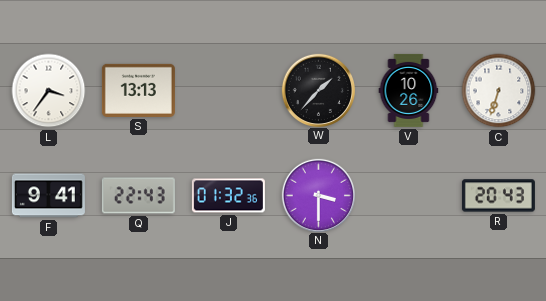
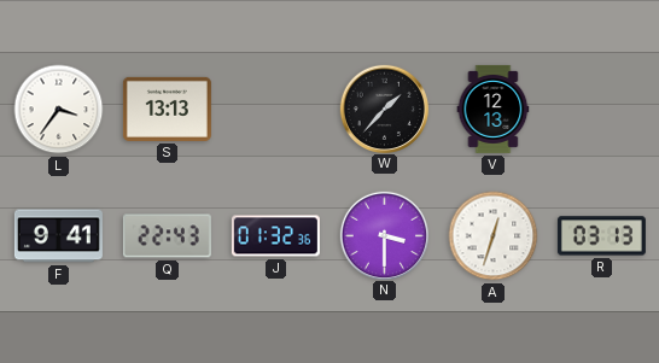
V: 10:26 -> 12:13
C: 6:33 -> none
A: none -> 12:33
R: 20:43 -> 03:13
